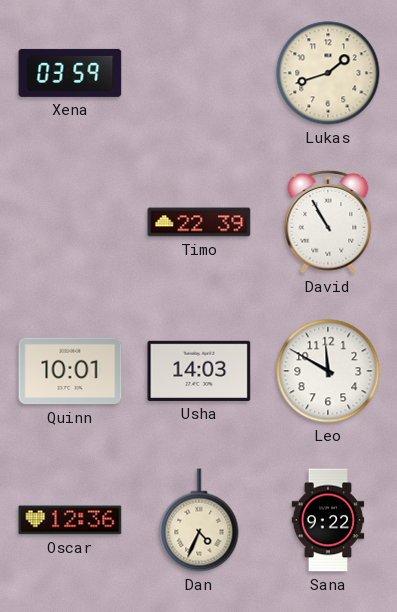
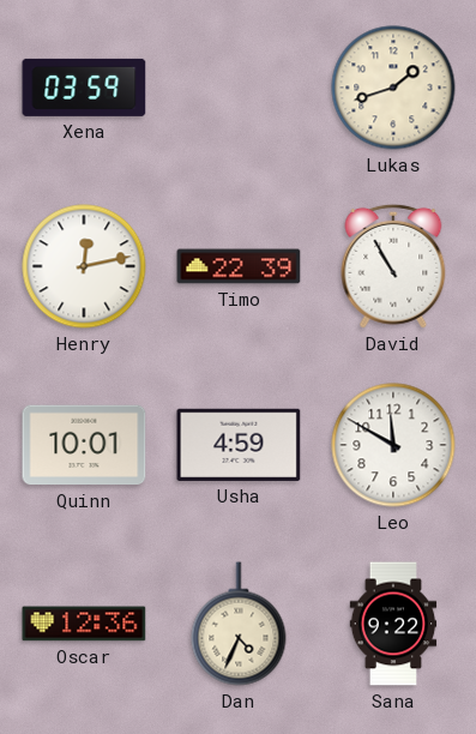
Henry: none -> 12:13
Usha: 14:03 -> 4:59
